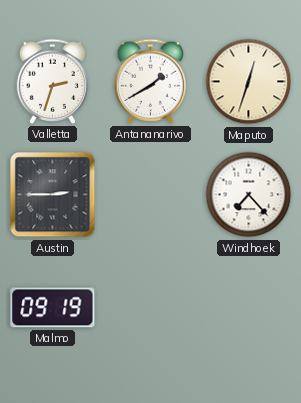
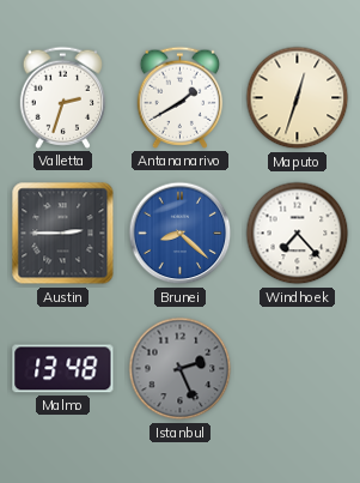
Brunei: none -> 8:22
Malmo: 09:19 -> 13:48
Istanbul: none -> 2:26
